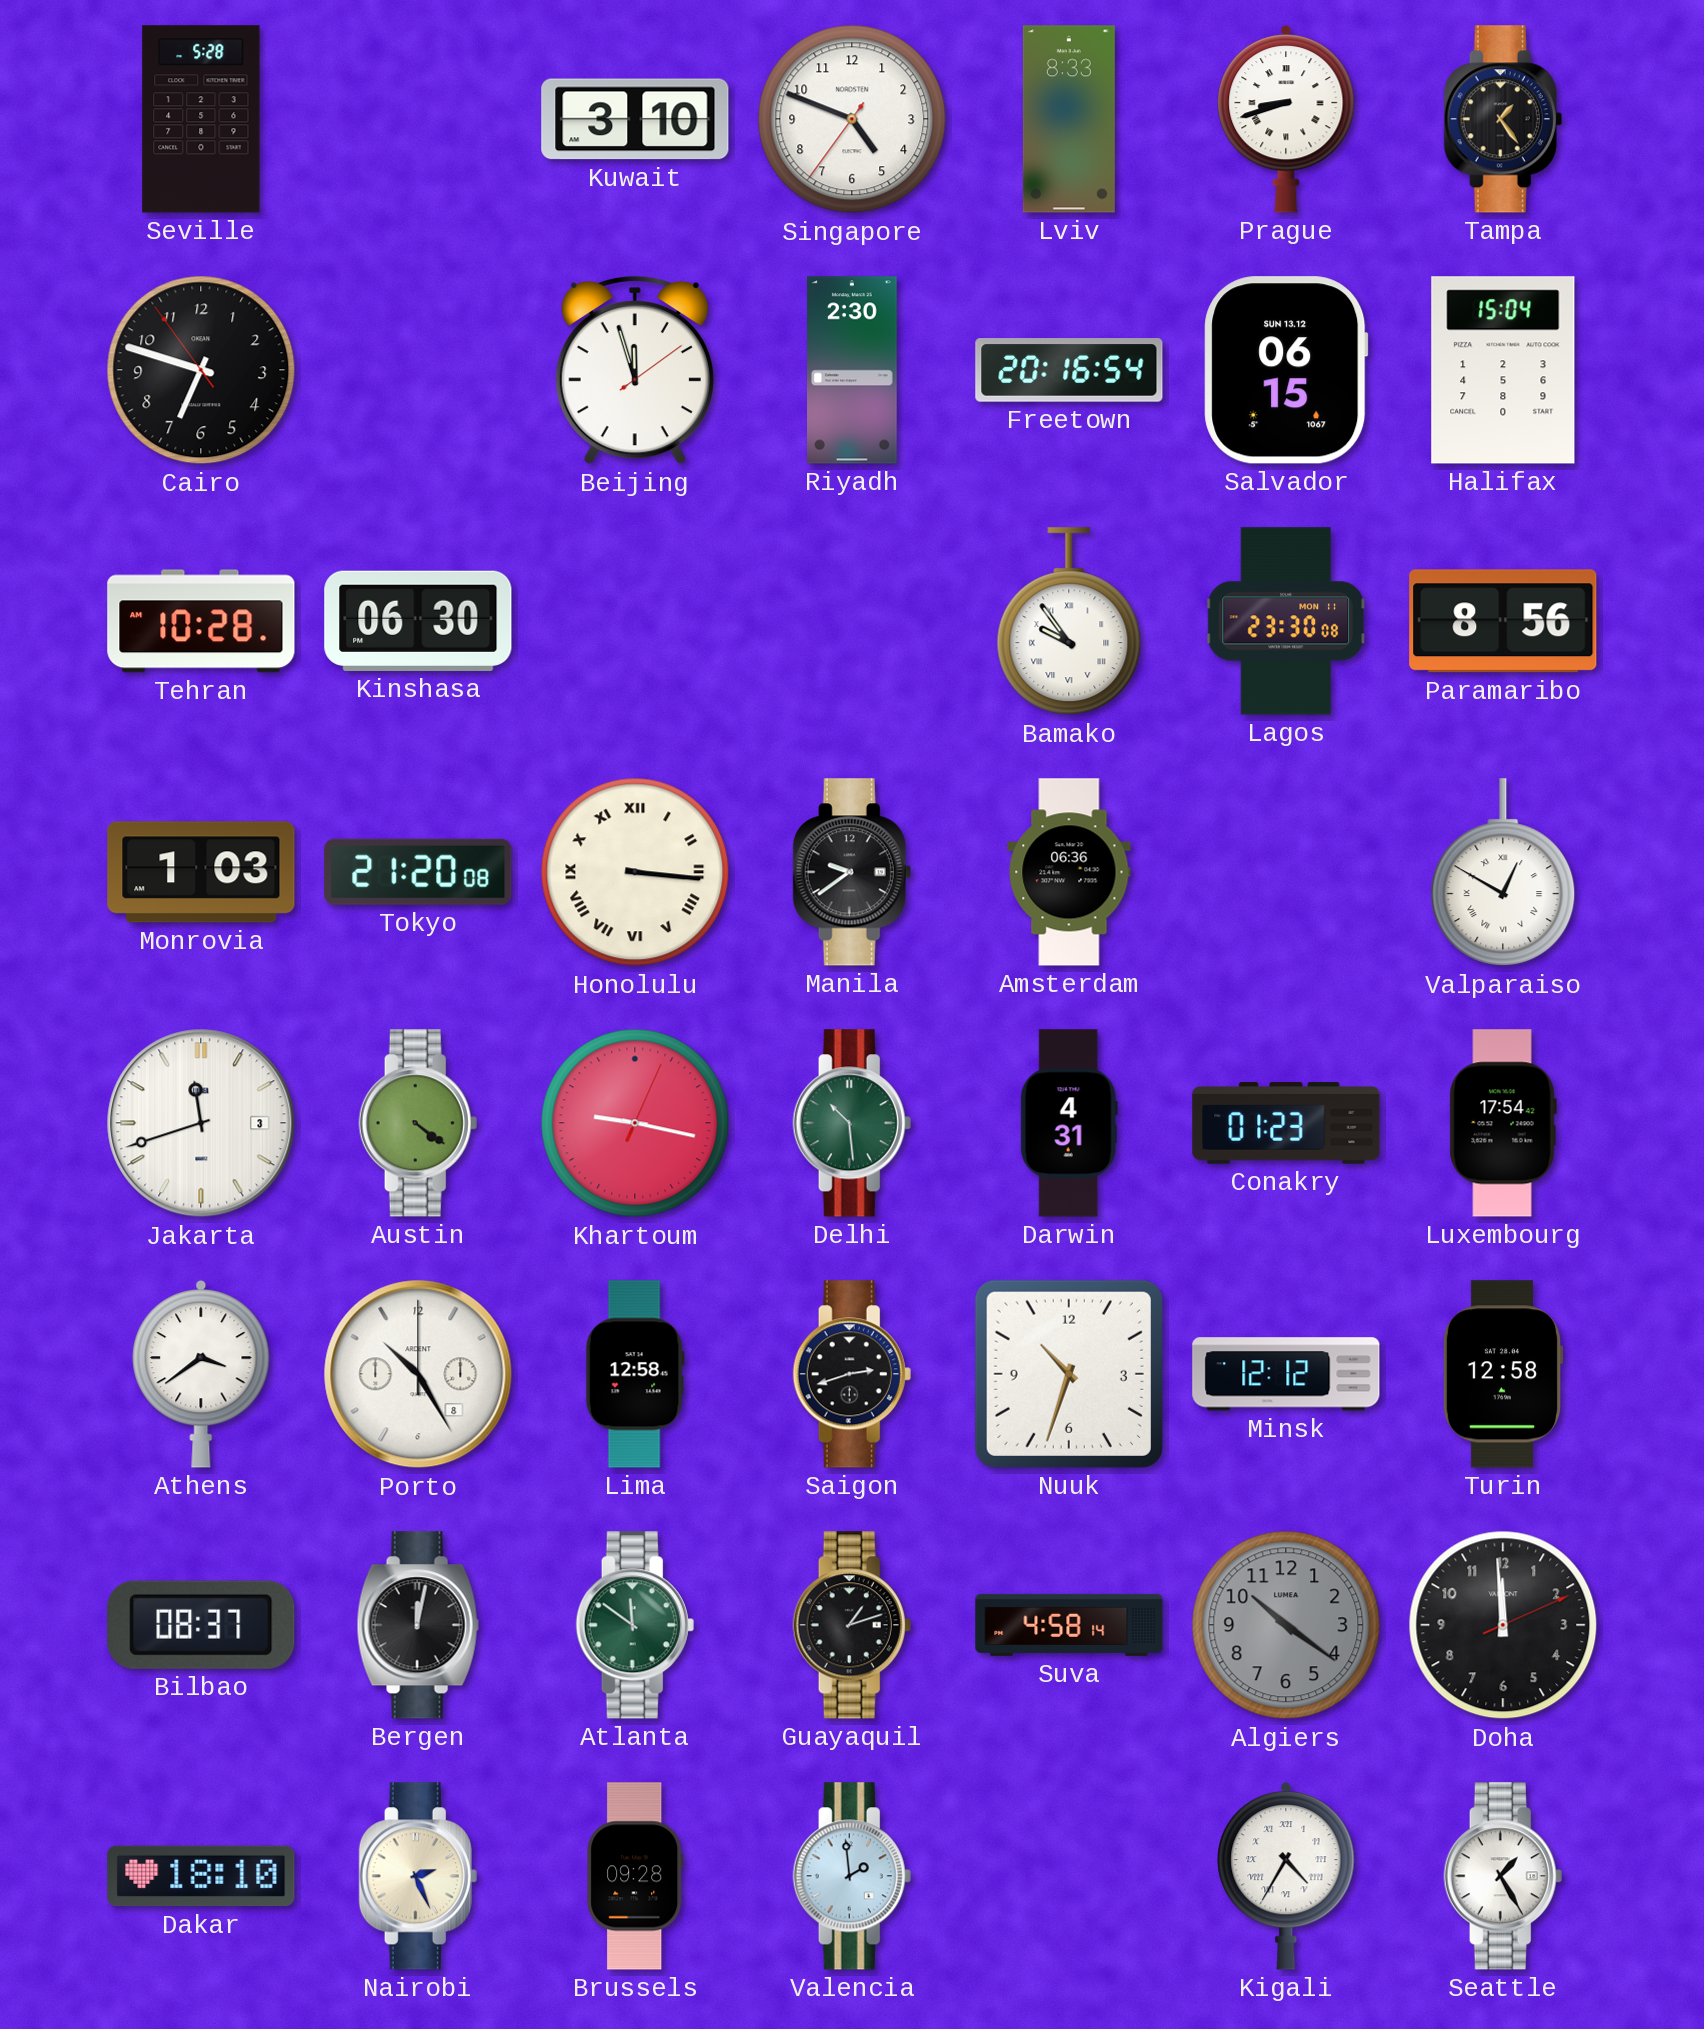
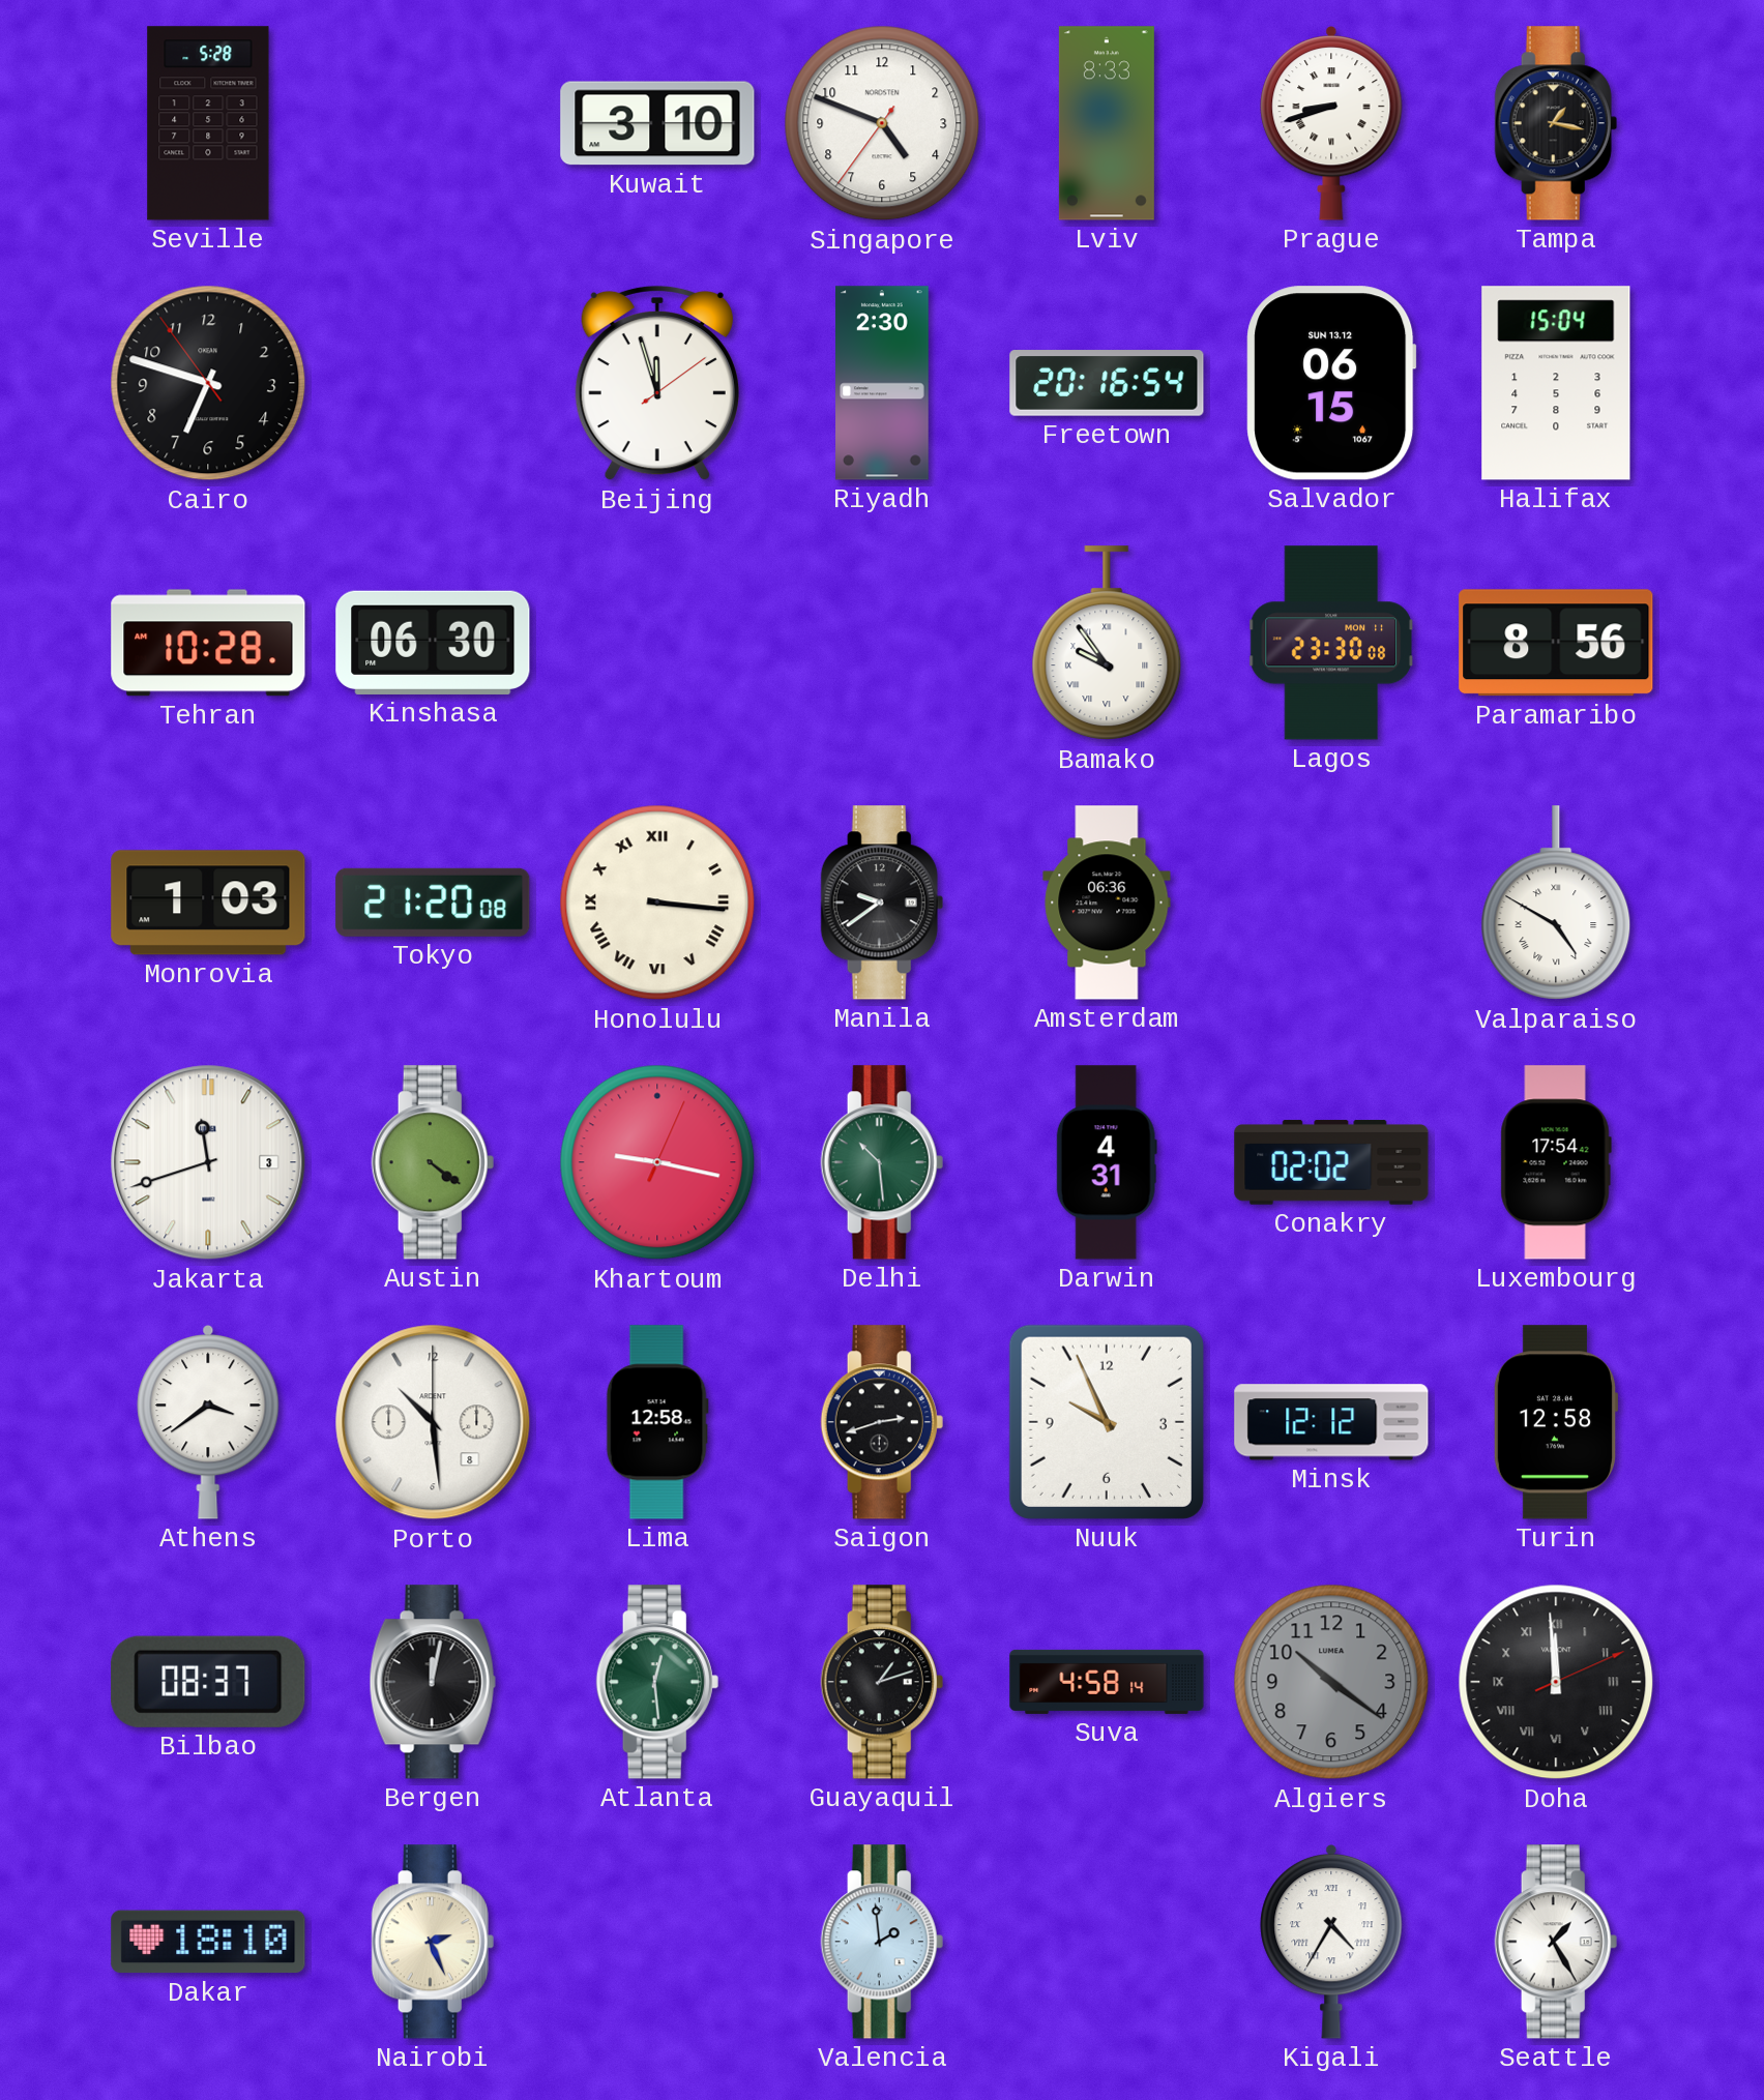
Tampa: 1:24 -> 1:17
Valparaiso: 12:50 -> 4:50
Conakry: 01:23 -> 02:02
Porto: 10:25 -> 10:29
Nuuk: 10:33 -> 9:56
Atlanta: 11:51 -> 12:29
Doha numerals: Arabic -> Roman
Brussels: 09:28 -> none
